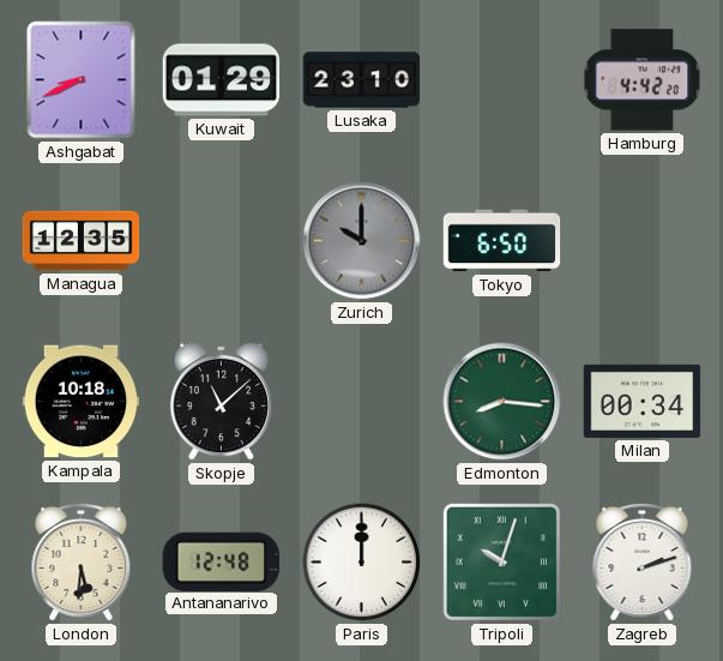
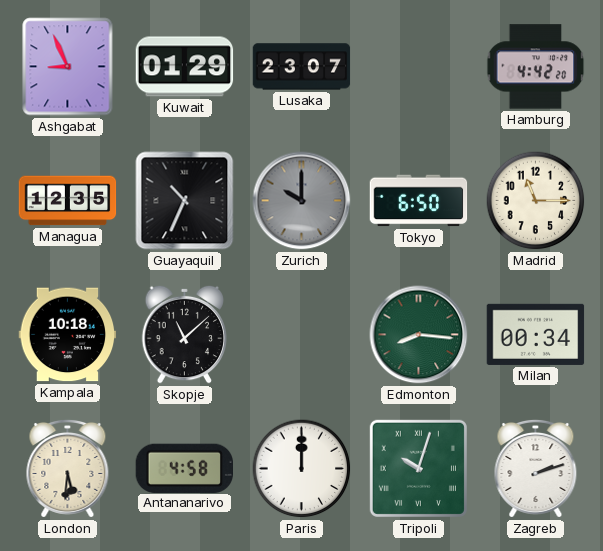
Ashgabat: 8:41 -> 8:56
Lusaka: 23:10 -> 23:07
Guayaquil: none -> 10:34
Madrid: none -> 11:15
Antananarivo: 12:48 -> 4:58
